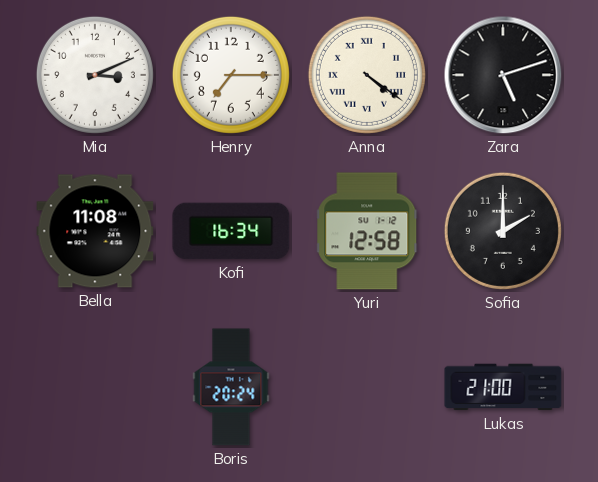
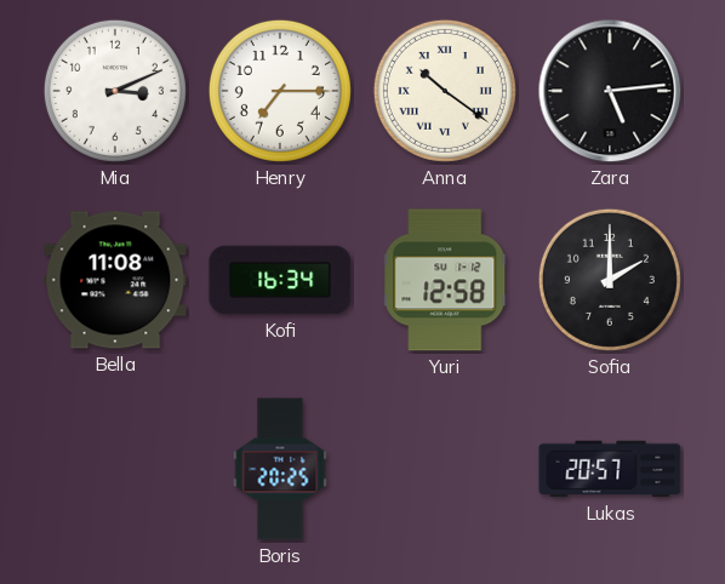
Anna: 4:21 -> 10:21
Zara: 5:12 -> 5:14
Boris: 20:24 -> 20:25
Lukas: 21:00 -> 20:57
